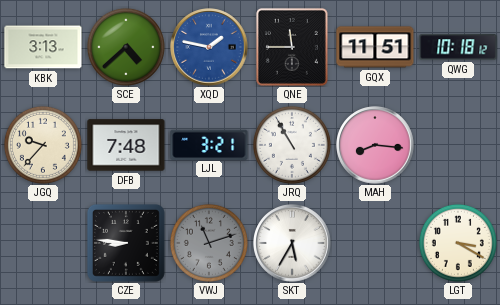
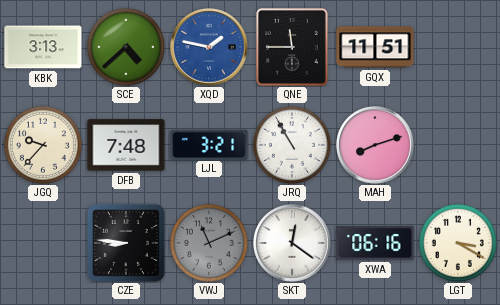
QWG: 10:18 -> none
MAH: 8:16 -> 8:12
VWJ: 11:12 -> 11:11
SKT: 5:35 -> 12:21
XWA: none -> 06:16
